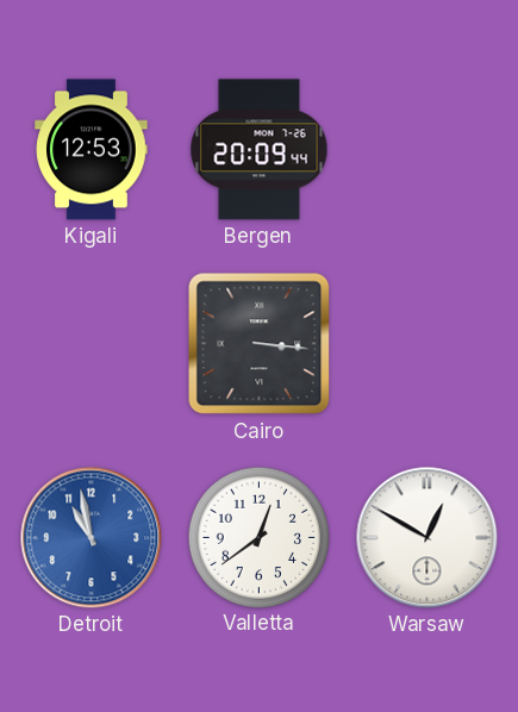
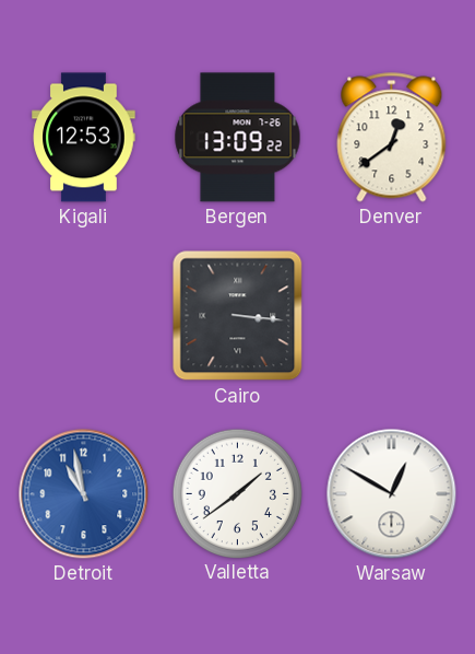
Bergen: 20:09 -> 13:09
Denver: none -> 12:39
Valletta: 12:39 -> 1:39
